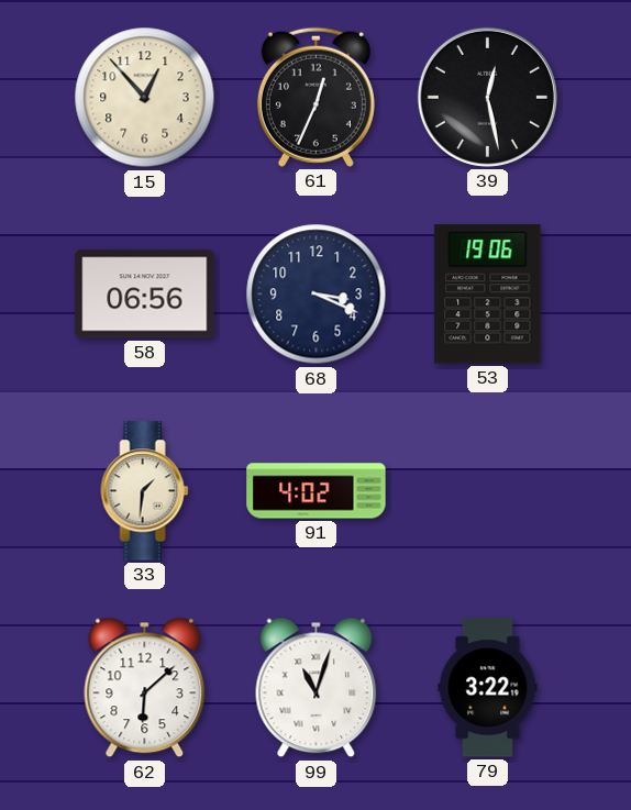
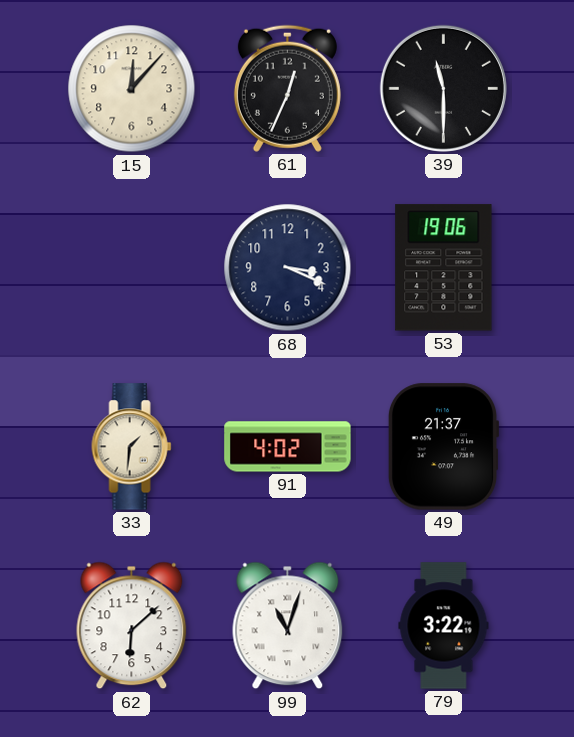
15: 12:53 -> 12:07
39: 12:28 -> 11:30
58: 06:56 -> none
49: none -> 21:37
